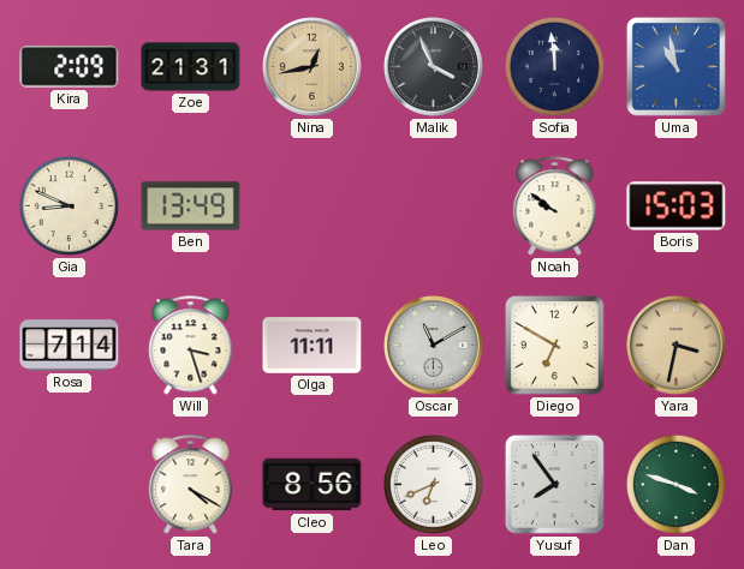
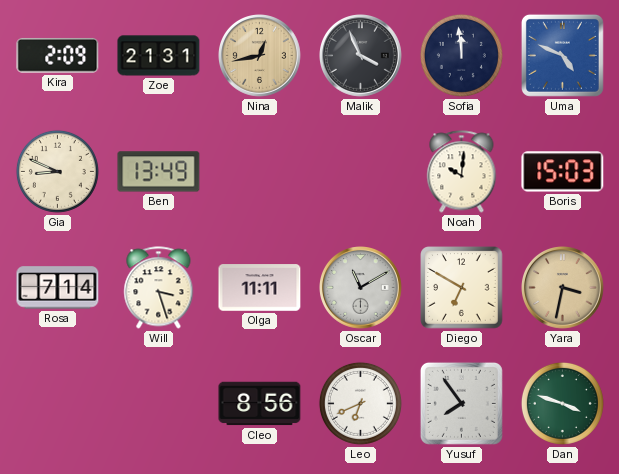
Uma: 10:58 -> 4:49
Noah: 9:51 -> 10:01
Tara: 4:20 -> none
